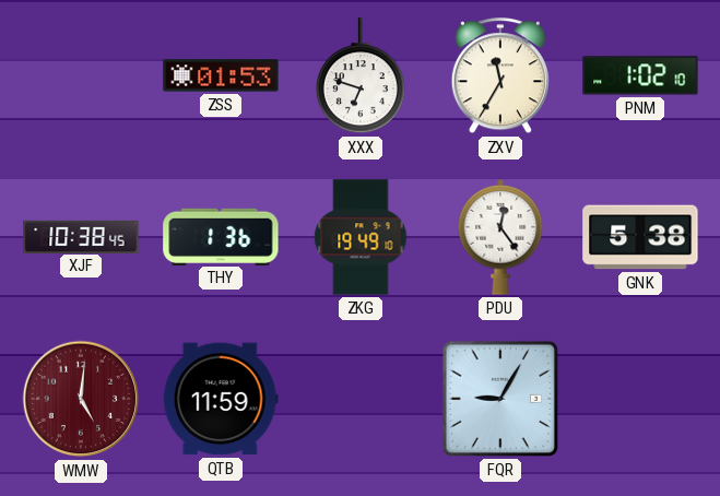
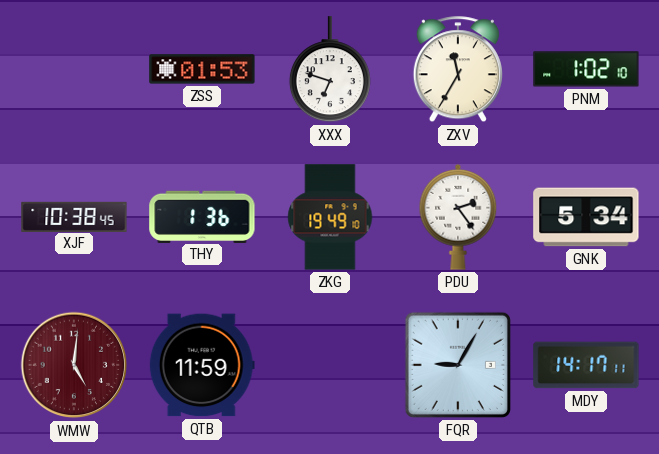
PDU: 12:24 -> 2:24
GNK: 5:38 -> 5:34
MDY: none -> 14:17
